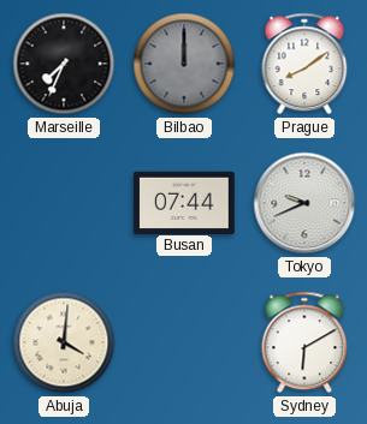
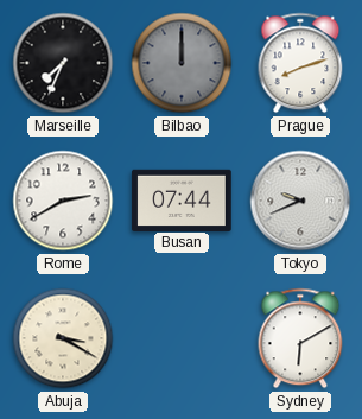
Prague: 8:09 -> 8:12
Rome: none -> 2:40
Abuja: 4:01 -> 3:20
